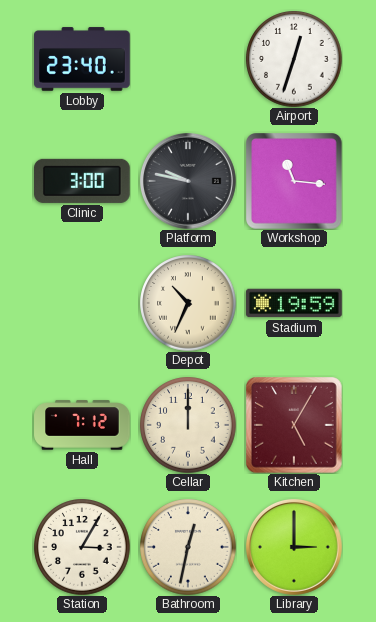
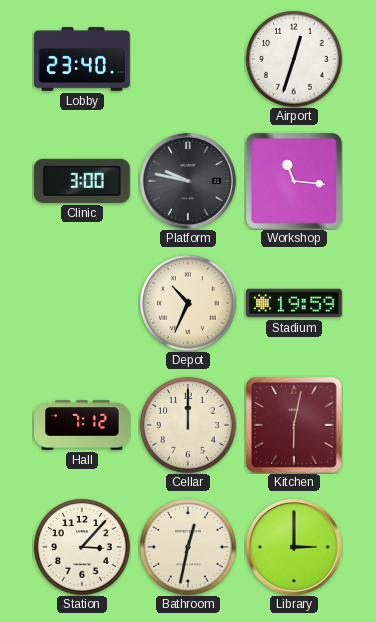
Kitchen: 5:05 -> 6:02
Station: 3:05 -> 3:07
